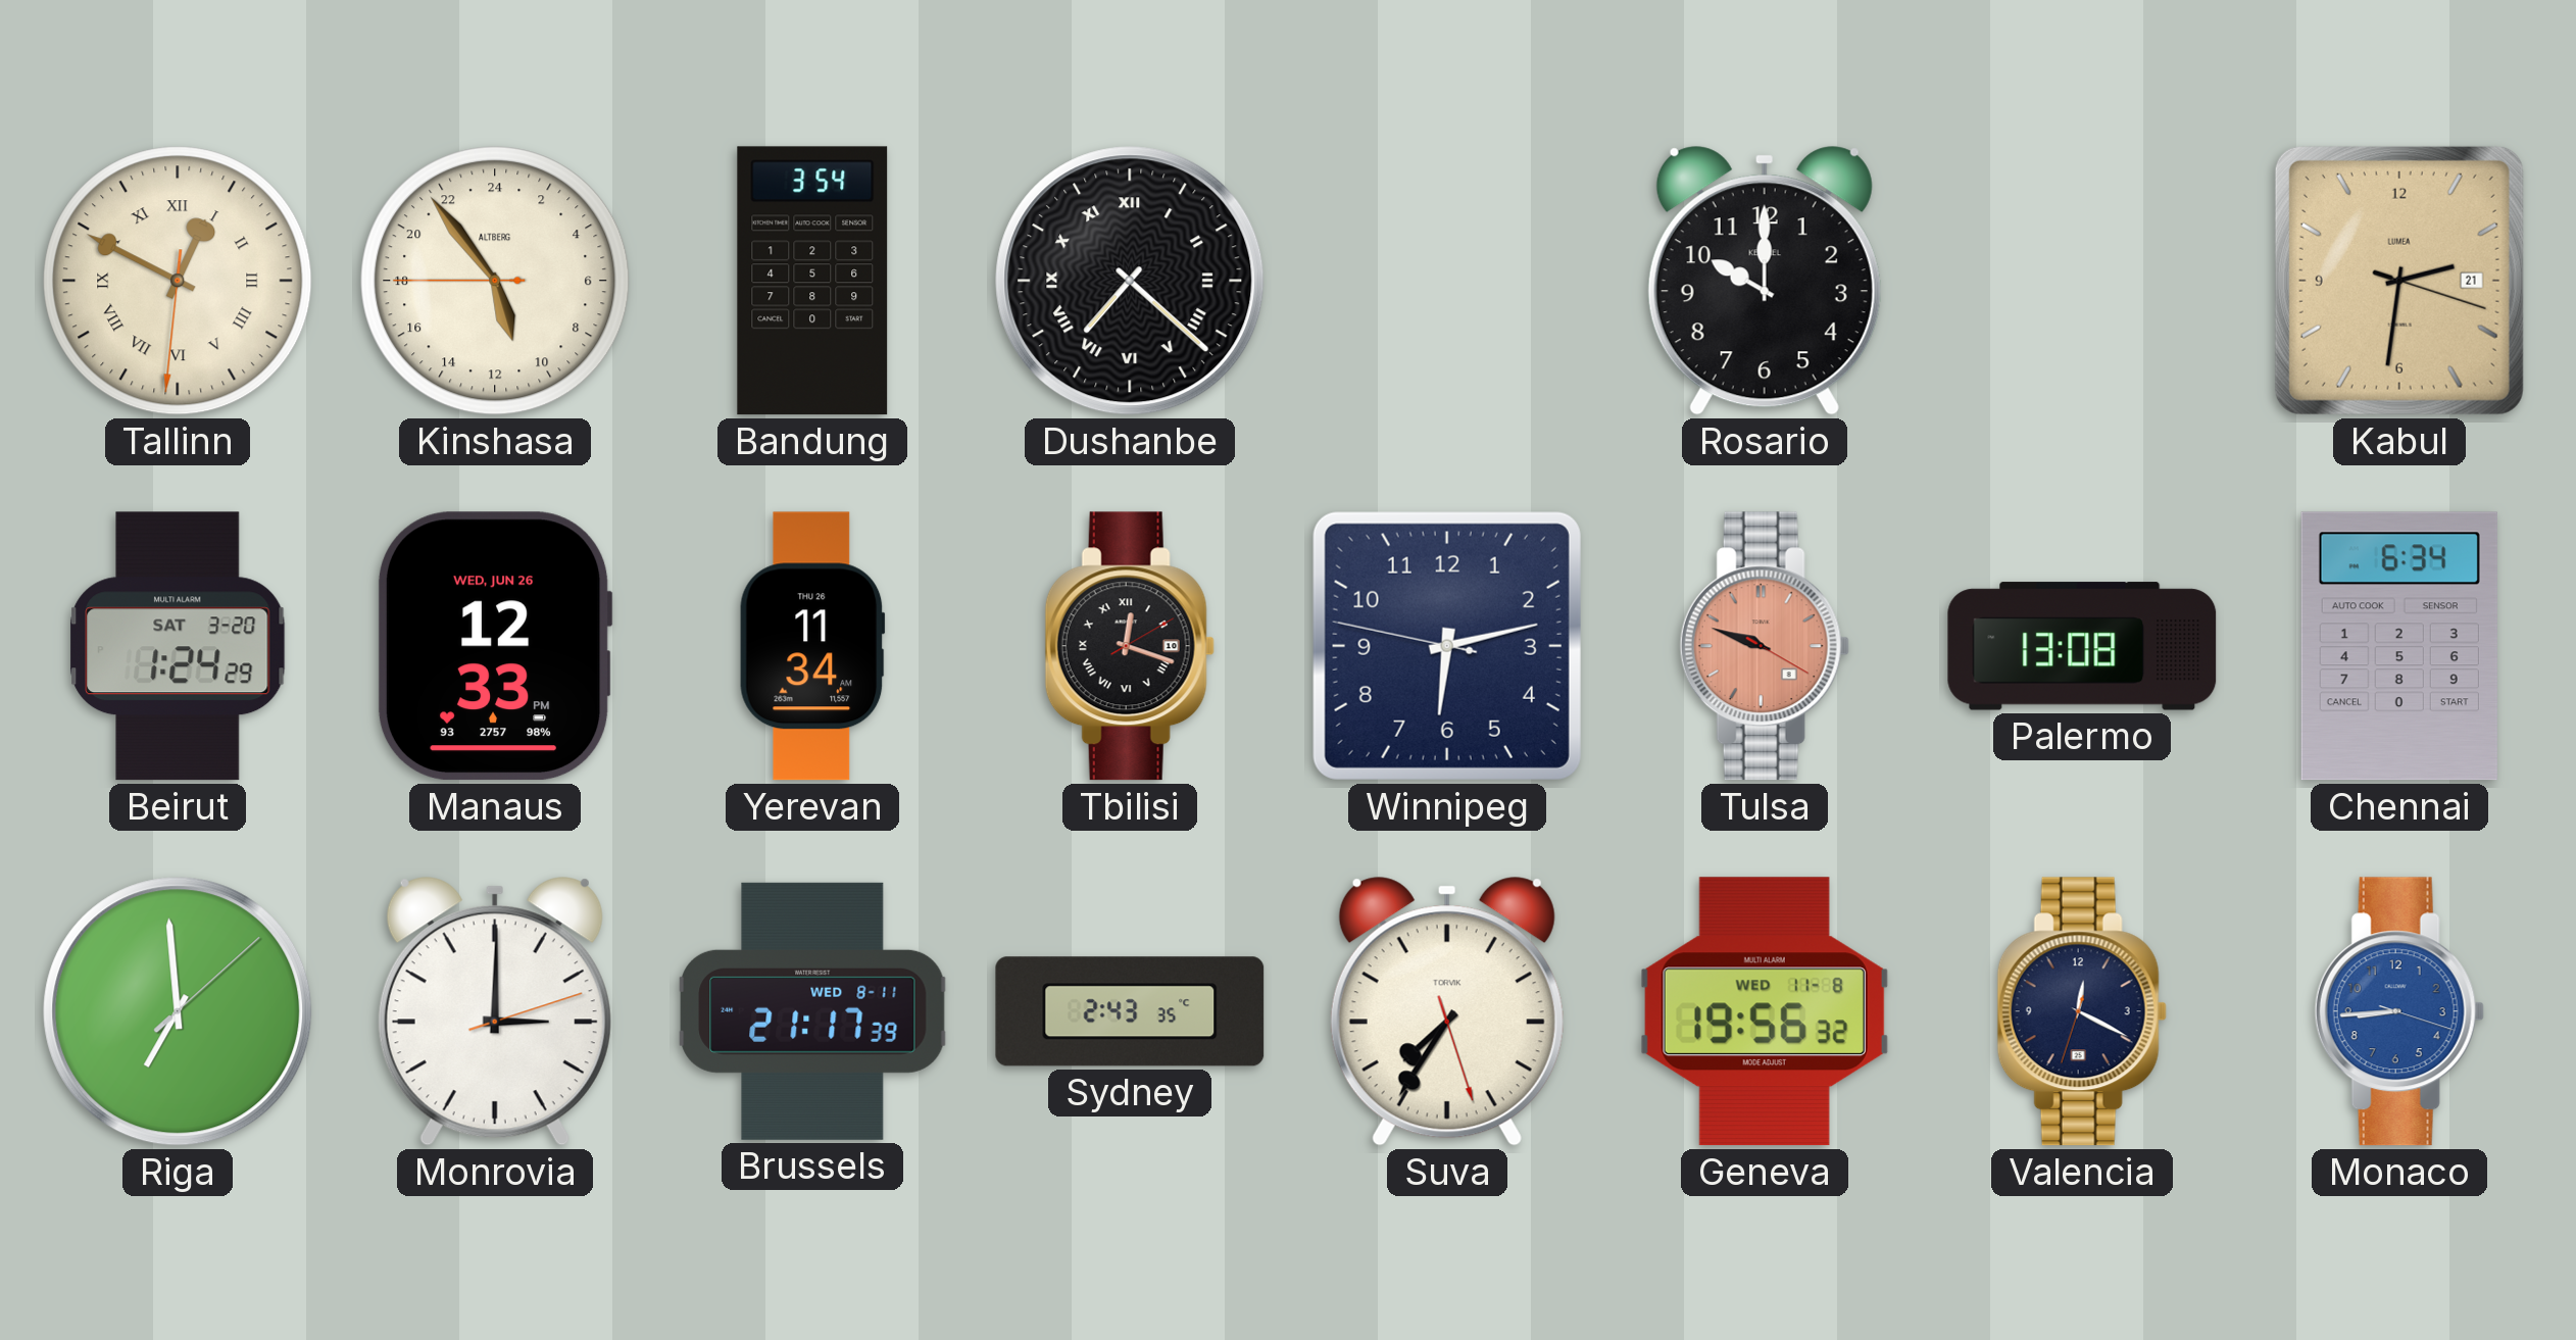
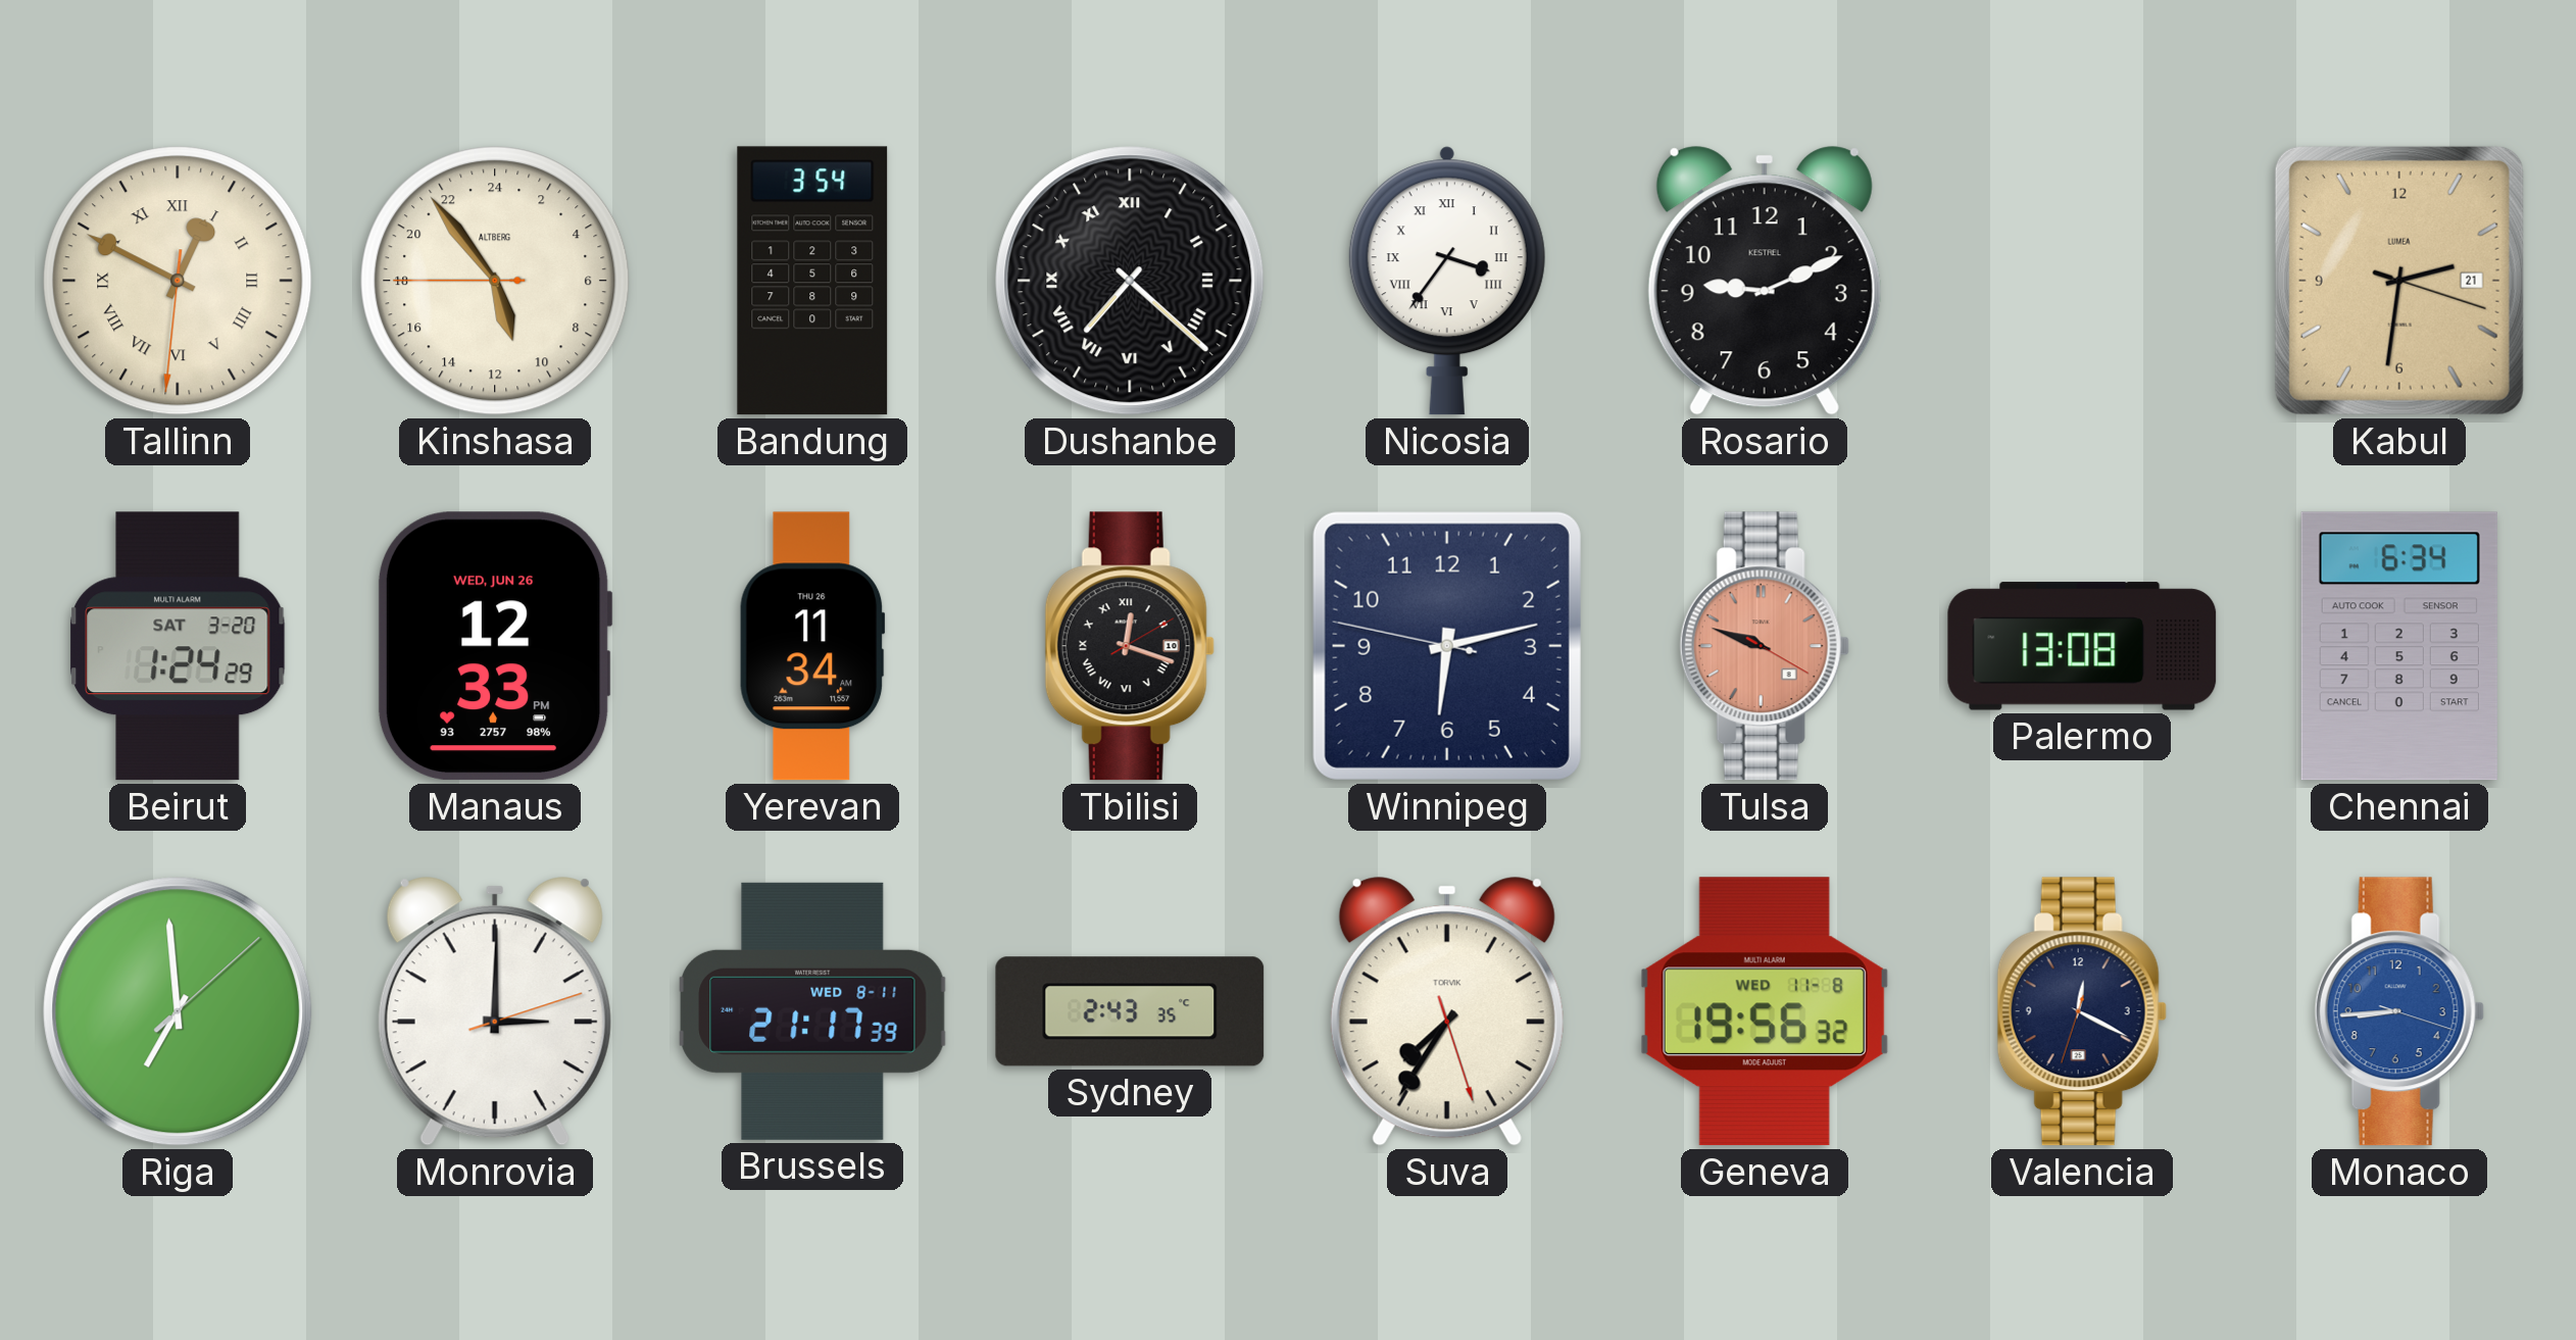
Nicosia: none -> 3:36
Rosario: 10:00 -> 9:11
